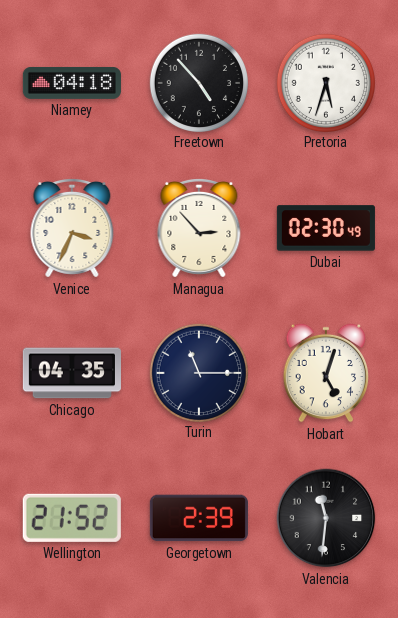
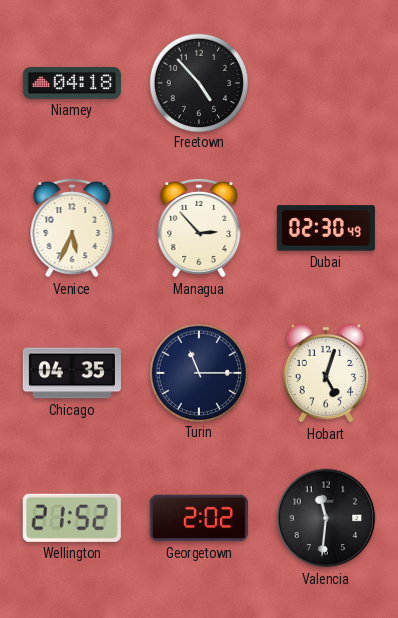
Pretoria: 5:33 -> none
Venice: 3:34 -> 5:34
Georgetown: 2:39 -> 2:02
